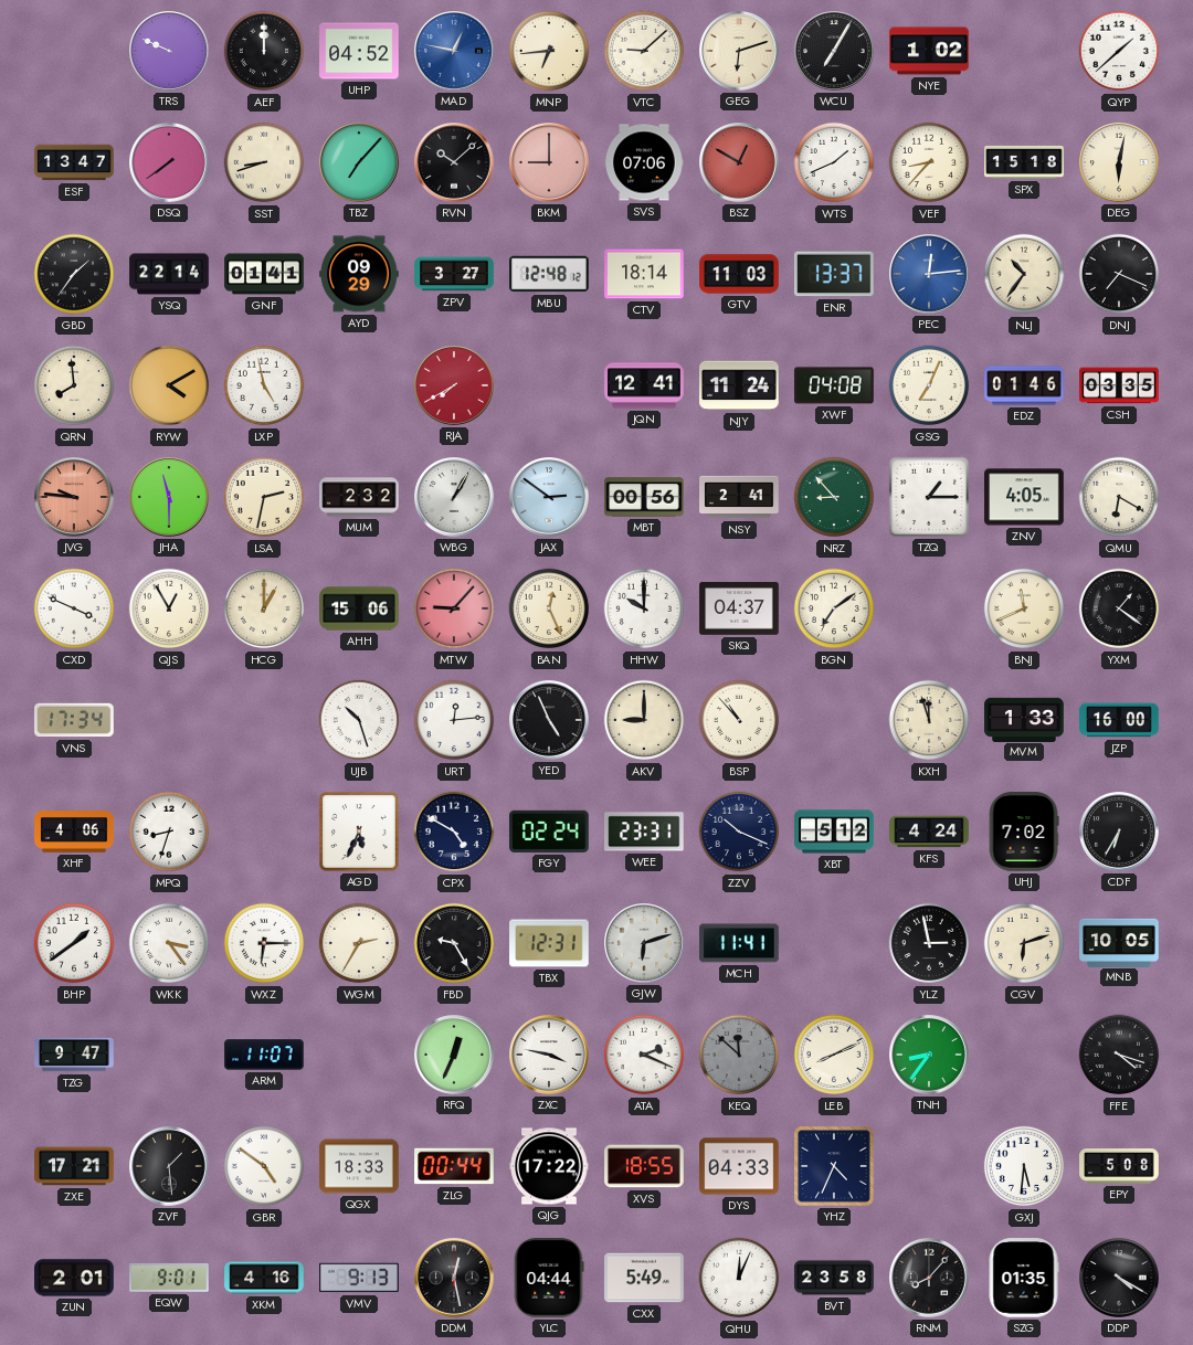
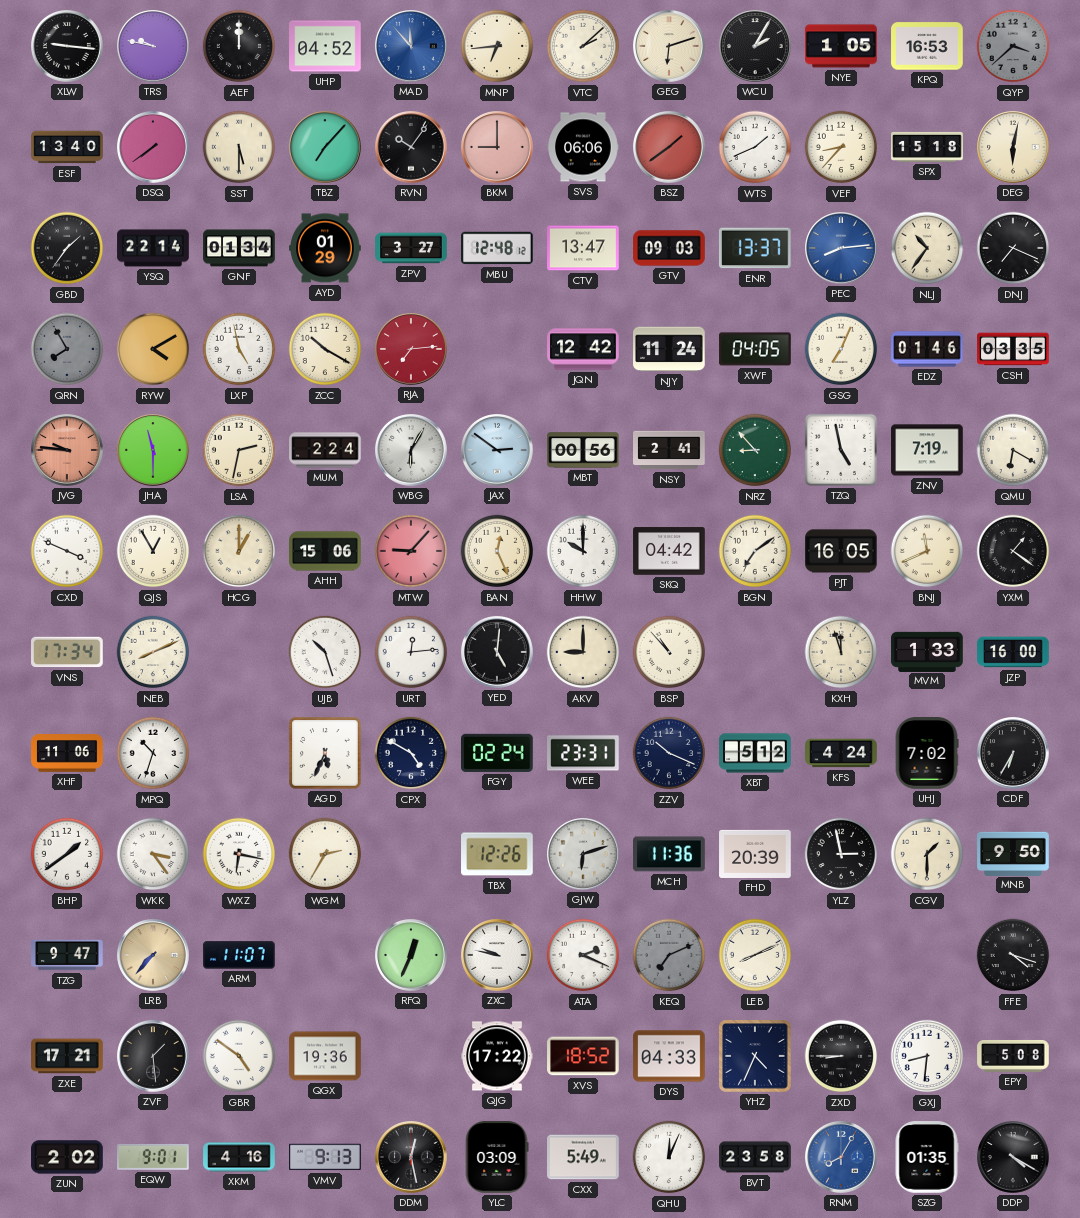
XLW: none -> 9:16
TRS: 9:49 -> 9:47
MAD: 12:47 -> 11:53
VTC: 9:08 -> 2:08
WCU: 7:05 -> 2:05
NYE: 1:02 -> 1:05
KPQ: none -> 16:53
QYP: 1:38 -> 3:38
QYP dial: white -> grey
ESF: 13:47 -> 13:40
SST: 8:42 -> 5:30
RVN: 10:08 -> 10:06
SVS: 07:06 -> 06:06
BSZ: 12:50 -> 1:39
GNF: 01:41 -> 01:34
AYD: 09:29 -> 01:29
CTV: 18:14 -> 13:47
GTV: 11:03 -> 09:03
PEC: 12:14 -> 8:14
QRN: 7:59 -> 7:55
QRN dial: cream -> grey
ZCC: none -> 10:20
RJA: 7:40 -> 7:14
JQN: 12:41 -> 12:42
XWF: 04:08 -> 04:05
MUM: 2:32 -> 2:24
WBG: 1:05 -> 6:05
TZQ: 1:15 -> 4:58
ZNV: 4:05 -> 7:19
SKQ: 04:37 -> 04:42
PJT: none -> 16:05
NEB: none -> 8:11
YED: 4:56 -> 5:01
XHF: 4:06 -> 11:06
MPQ: 8:33 -> 10:33
WXZ: 6:15 -> 6:17
FBD: 9:25 -> none
TBX: 12:31 -> 12:26
MCH: 11:41 -> 11:36
FHD: none -> 20:39
CGV: 6:12 -> 1:30
MNB: 10:05 -> 9:50
LRB: none -> 7:37
ZXC: 3:47 -> 9:47
KEQ: 11:52 -> 7:11
TNH: 8:36 -> none
QGX: 18:33 -> 19:36
ZLG: 00:44 -> none
XVS: 18:55 -> 18:52
ZXD: none -> 8:45
GXJ: 5:31 -> 8:31
ZUN: 2:01 -> 2:02
YLC: 04:44 -> 03:09
RNM: 8:07 -> 8:05
RNM dial: black -> blue
